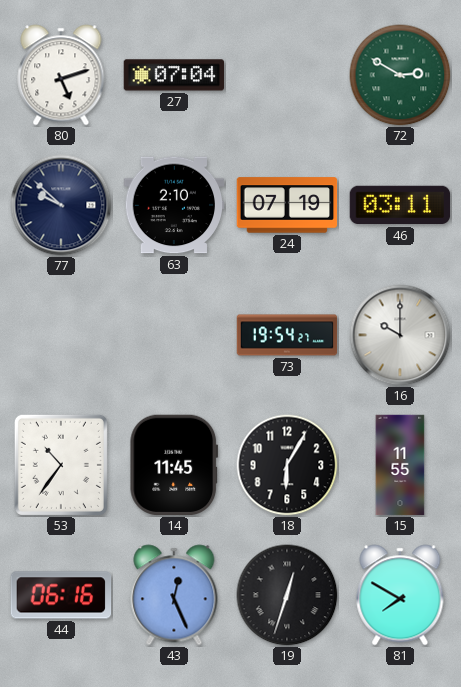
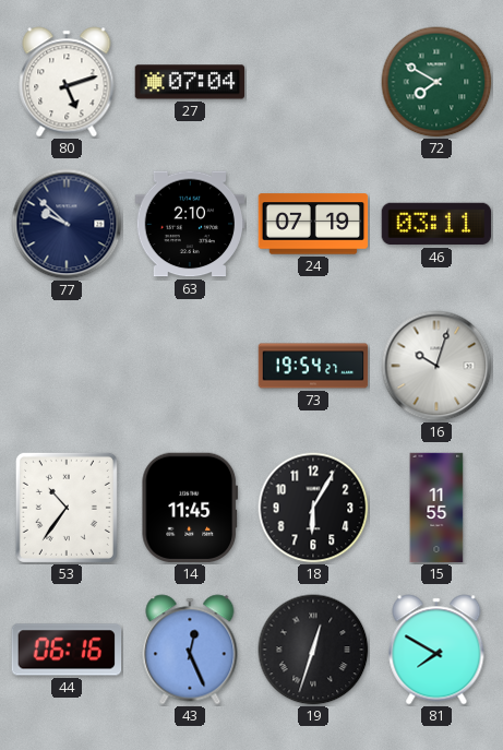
72: 2:50 -> 7:50
16: 10:00 -> 10:03
